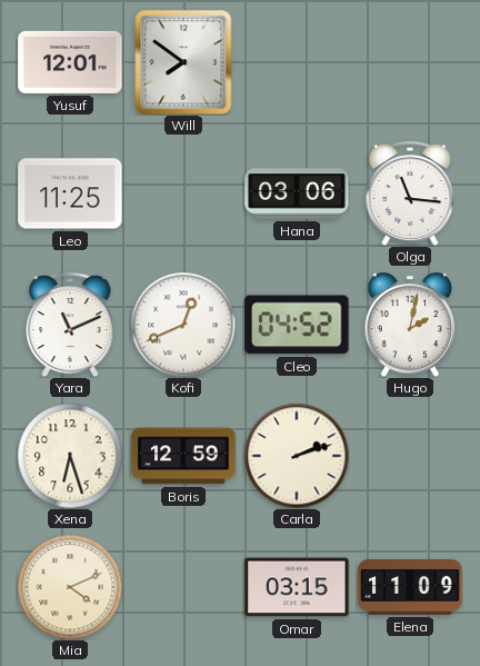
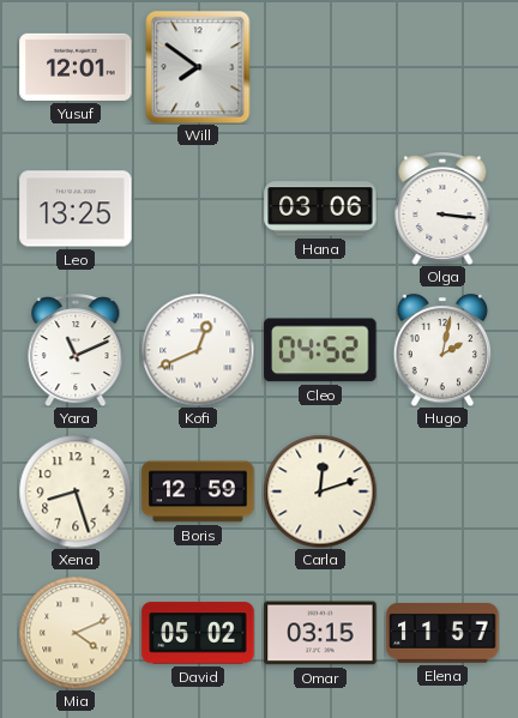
Leo: 11:25 -> 13:25
Olga: 11:16 -> 3:16
Xena: 6:27 -> 8:27
Carla: 2:12 -> 12:12
David: none -> 05:02
Elena: 11:09 -> 11:57
